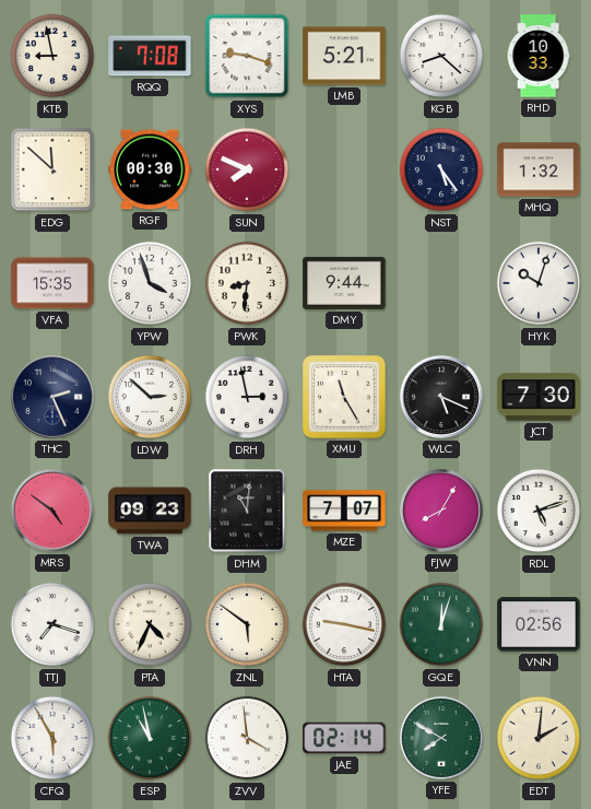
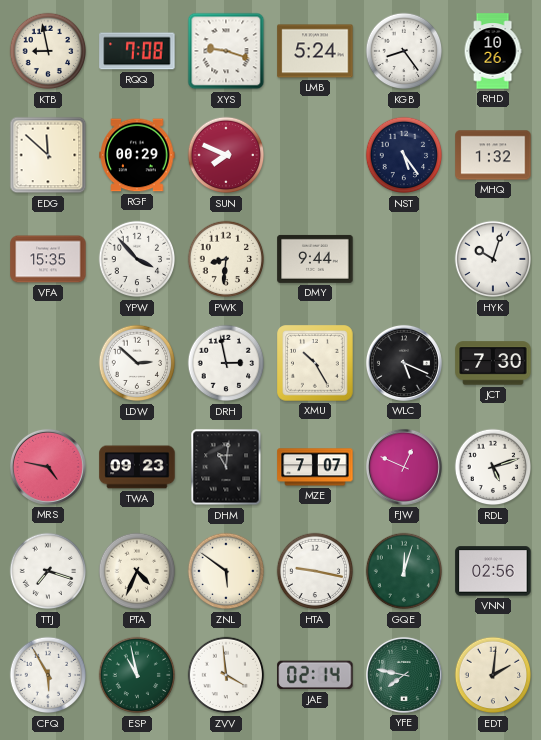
LMB: 5:21 -> 5:24
KGB: 8:22 -> 8:24
RHD: 10:33 -> 10:26
RGF: 00:30 -> 00:29
YPW: 3:57 -> 3:53
THC: 2:26 -> none
XMU: 11:25 -> 10:25
MRS: 4:51 -> 4:47
FJW: 8:05 -> 12:49
YFE: 7:50 -> 7:47
